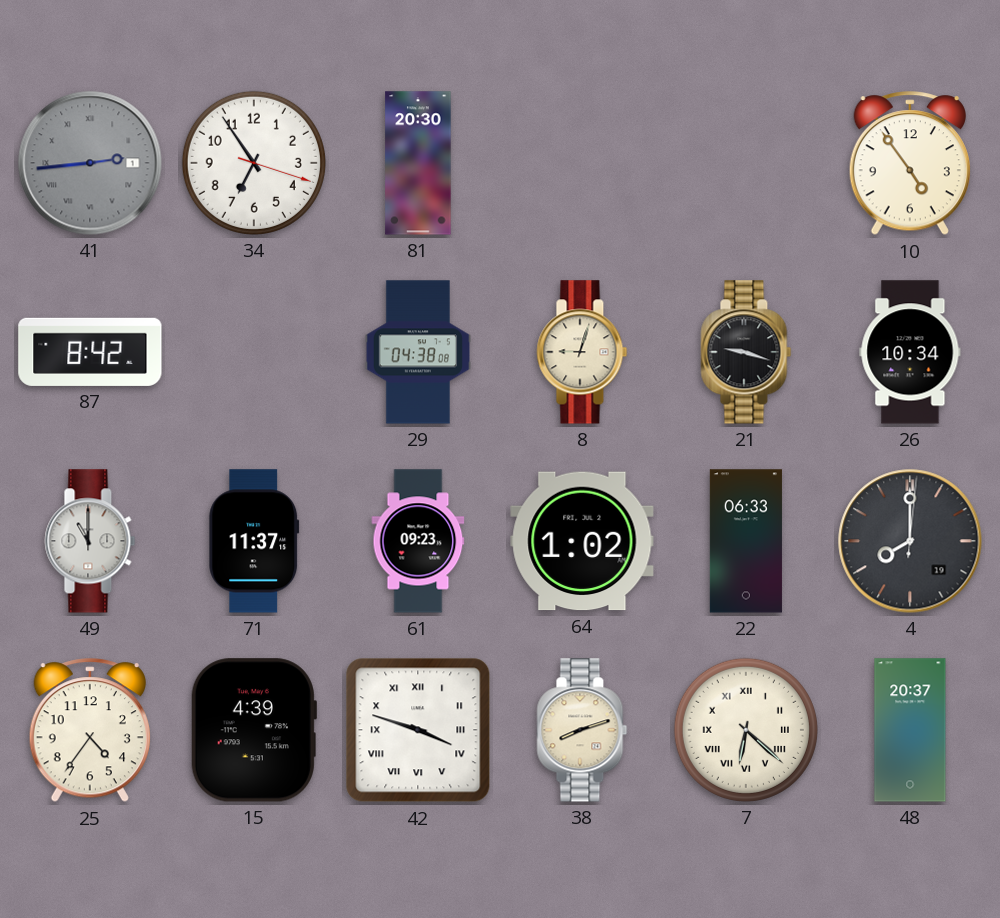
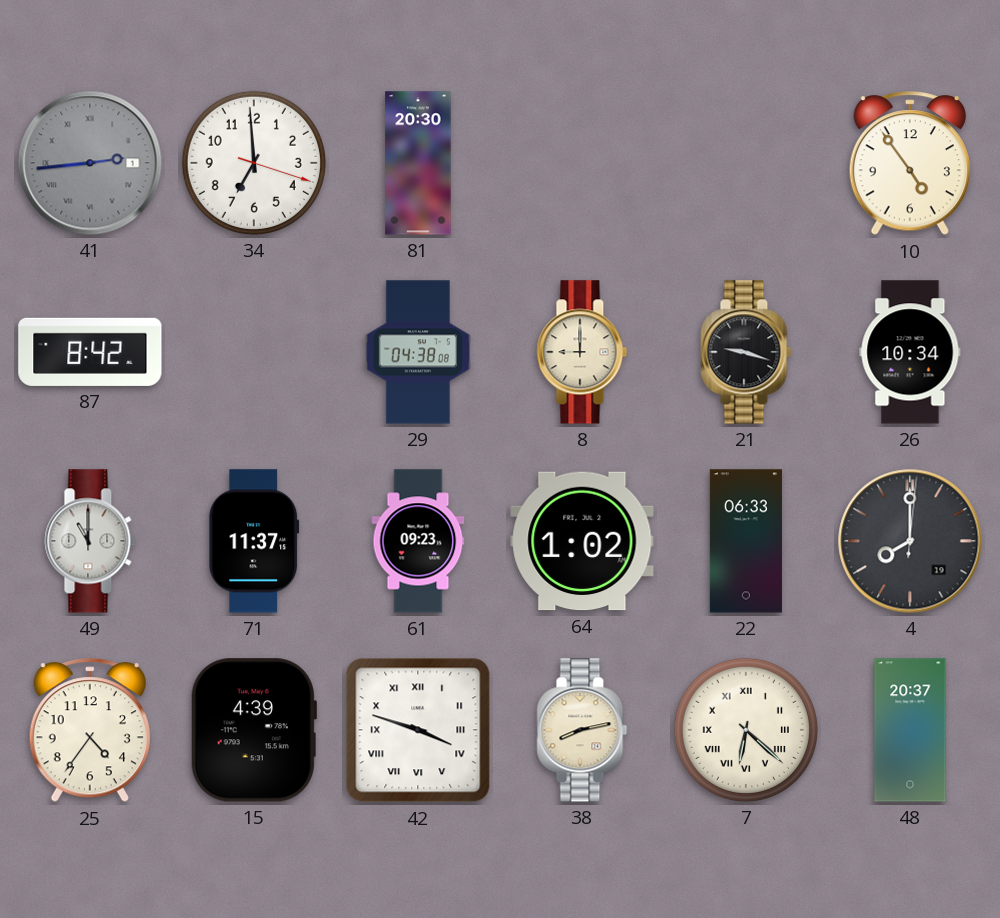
34: 6:54 -> 6:59
8: 9:03 -> 9:00
38: 8:12 -> 8:13
